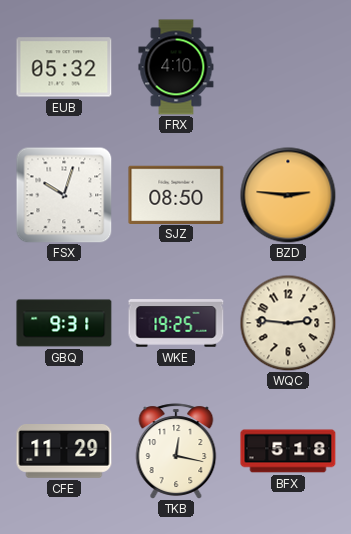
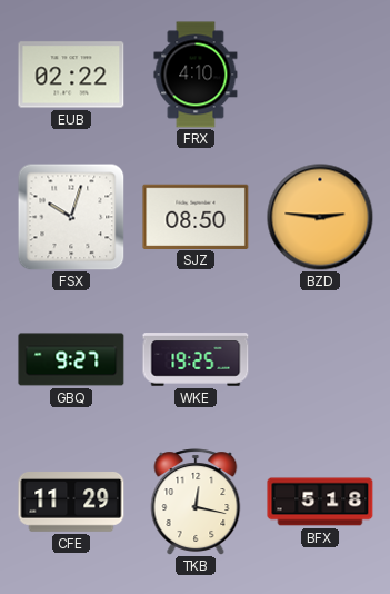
EUB: 05:32 -> 02:22
GBQ: 9:31 -> 9:27
WQC: 2:46 -> none
